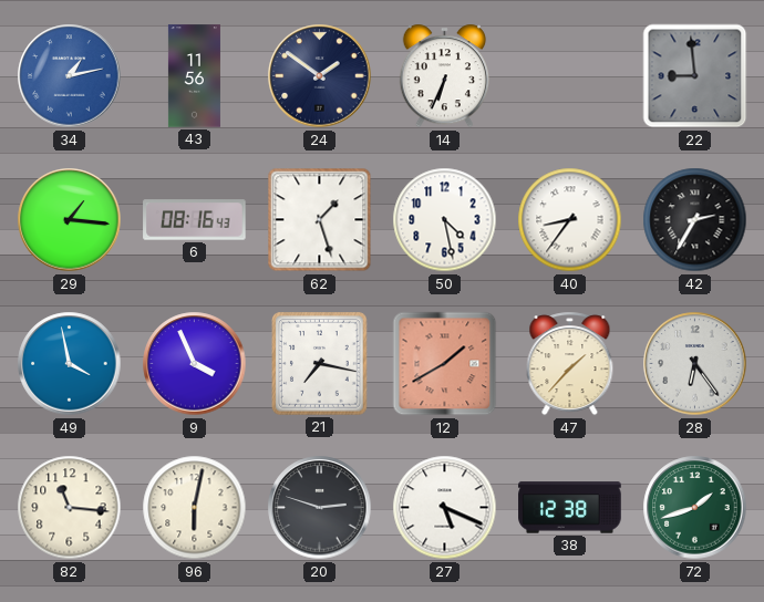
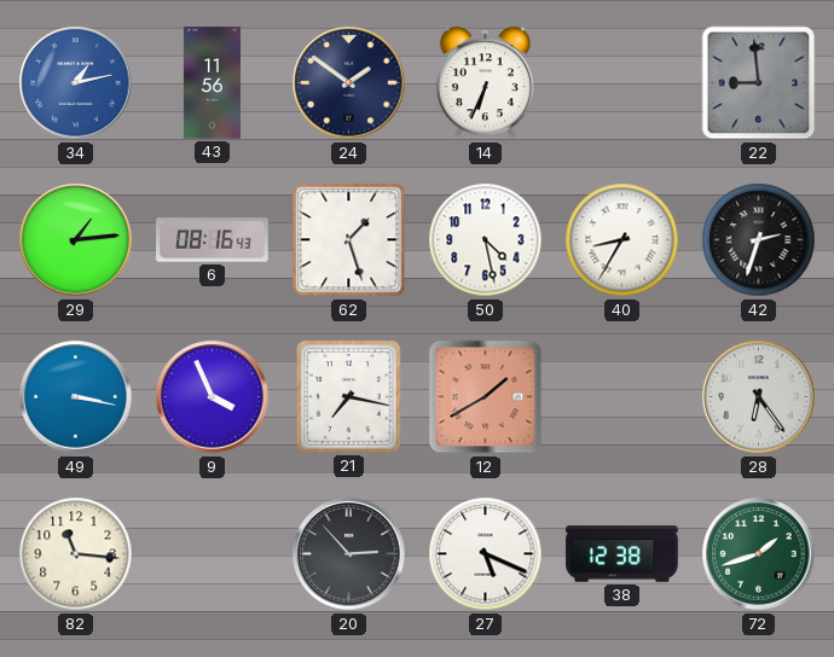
29: 1:16 -> 1:14
40: 8:36 -> 8:35
42: 2:35 -> 2:33
49: 3:58 -> 3:17
47: 1:37 -> none
96: 6:02 -> none
20: 2:48 -> 2:53
